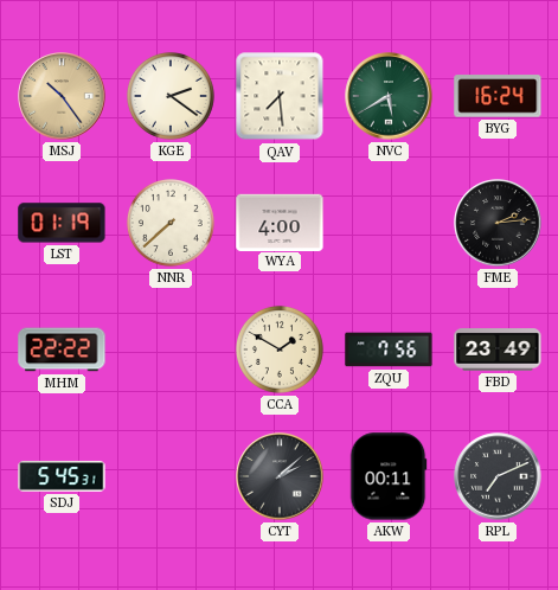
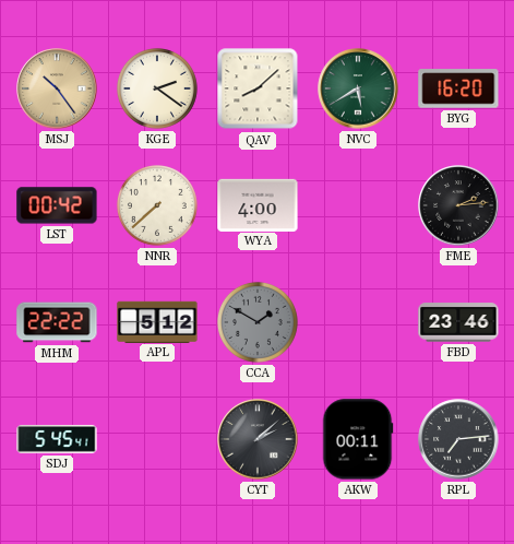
QAV: 7:29 -> 8:08
BYG: 16:24 -> 16:20
LST: 01:19 -> 00:42
APL: none -> 5:12
CCA dial: cream -> grey
ZQU: 7:56 -> none
FBD: 23:49 -> 23:46
SDJ: 5:45:31 -> 5:45:41
RPL: 7:11 -> 7:14
